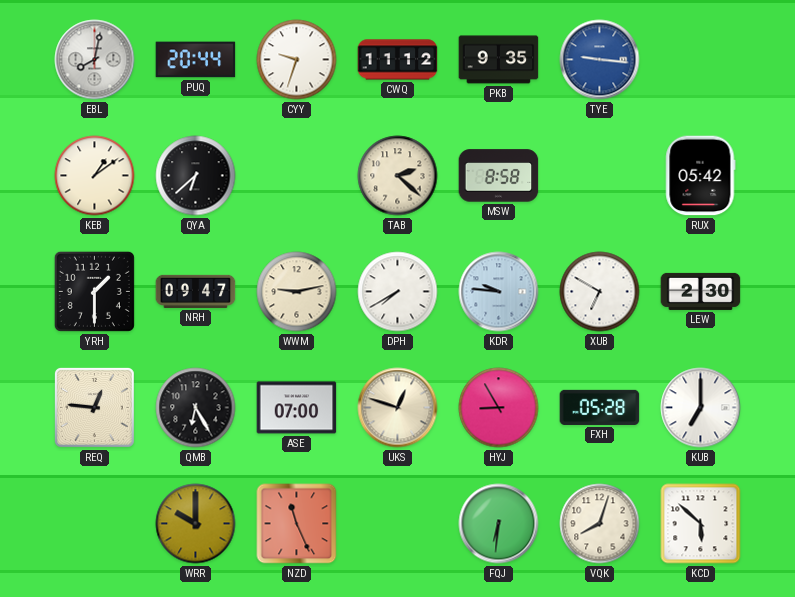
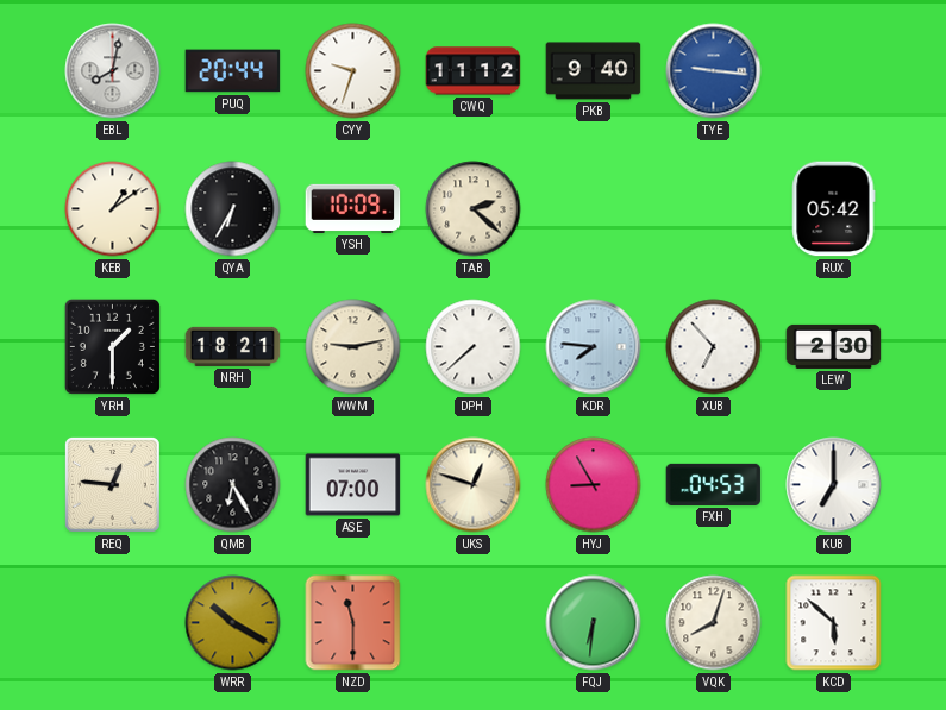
PKB: 9:35 -> 9:40
QYA: 6:38 -> 6:35
YSH: none -> 10:09
MSW: 8:58 -> none
NRH: 09:47 -> 18:21
DPH: 7:40 -> 7:38
KDR: 9:46 -> 7:46
XUB: 6:50 -> 6:53
FXH: 05:28 -> 04:53
WRR: 10:00 -> 10:20
NZD: 11:26 -> 11:30
